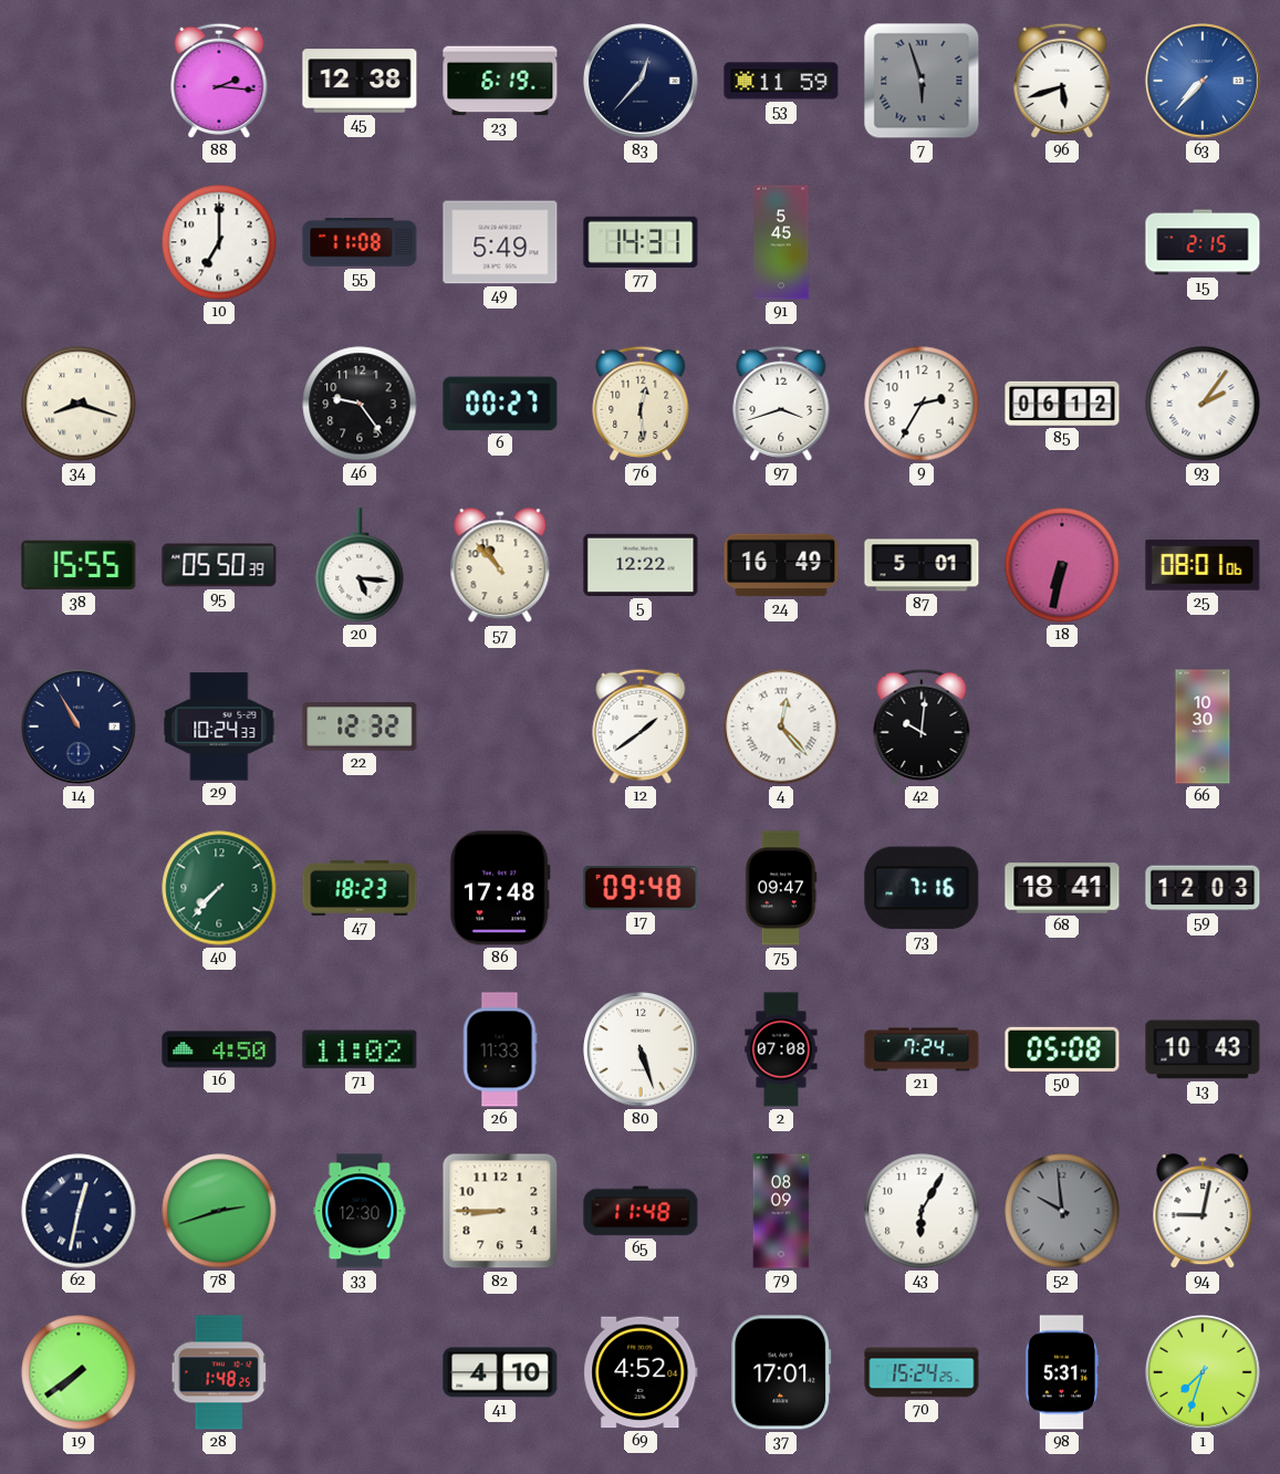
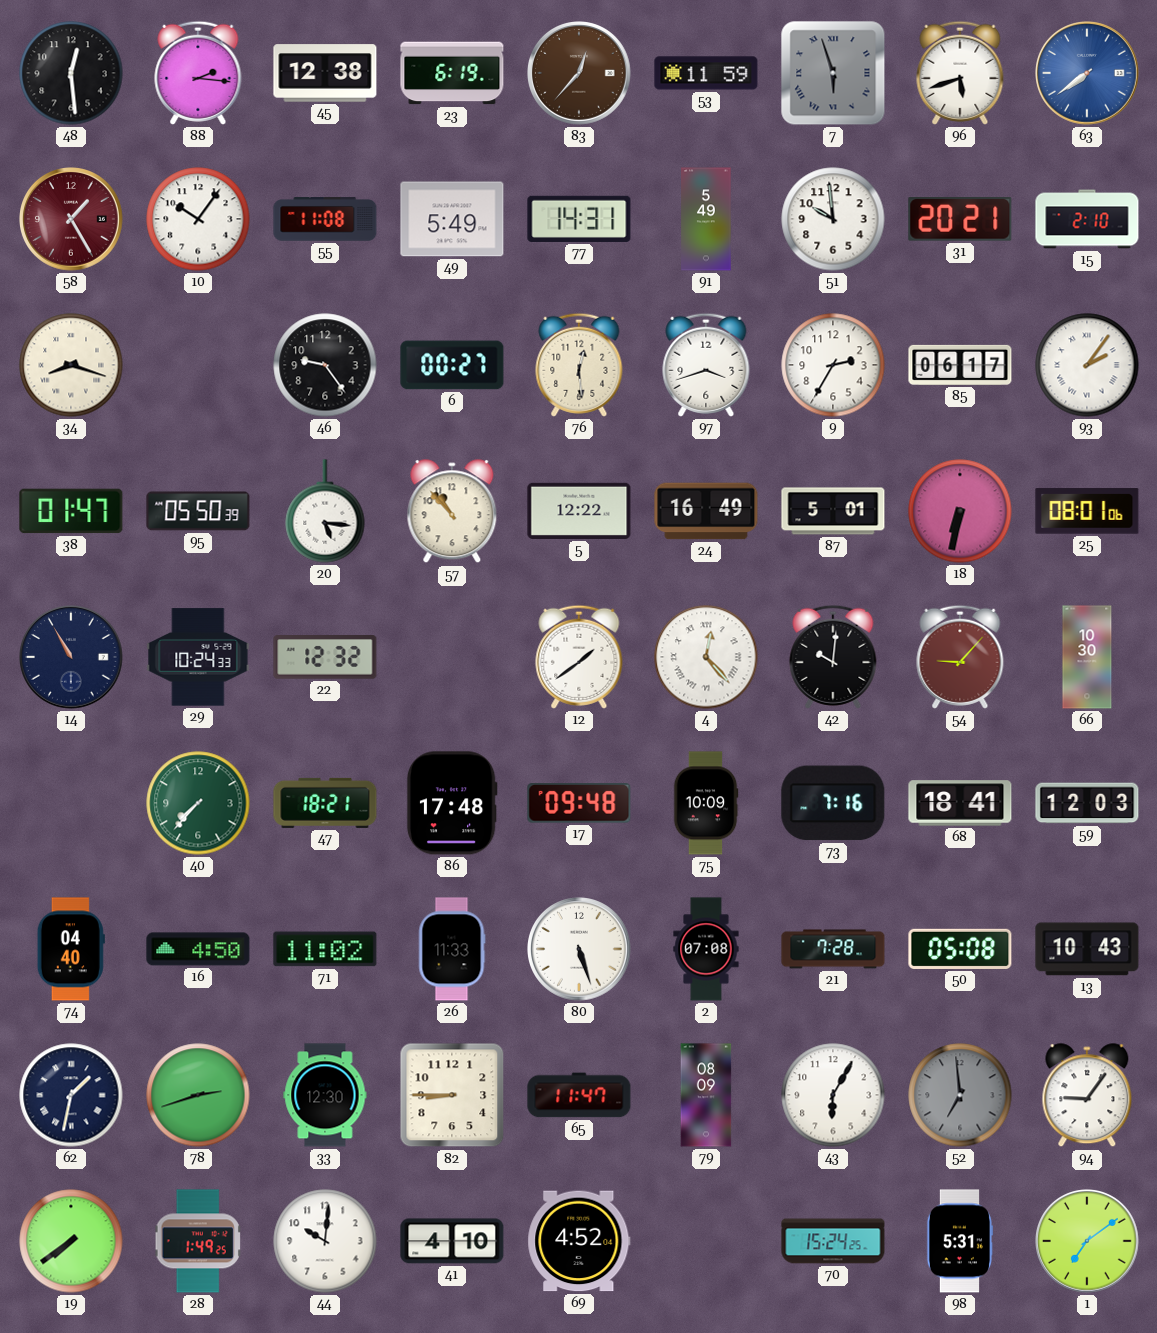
48: none -> 12:29
83 dial: navy -> brown
63: 7:37 -> 7:39
58: none -> 1:25
10: 7:00 -> 10:06
91: 5:45 -> 5:49
51: none -> 9:59
31: none -> 20:21
15: 2:15 -> 2:10
85: 06:12 -> 06:17
38: 15:55 -> 01:47
54: none -> 9:07
47: 18:23 -> 18:21
75: 09:47 -> 10:09
74: none -> 04:40
21: 7:24 -> 7:28
62: 12:32 -> 1:32
65: 11:48 -> 11:47
52: 9:59 -> 6:59
94: 9:02 -> 9:06
28: 1:48 -> 1:49
44: none -> 10:01
37: 17:01 -> none
1: 7:33 -> 7:09
